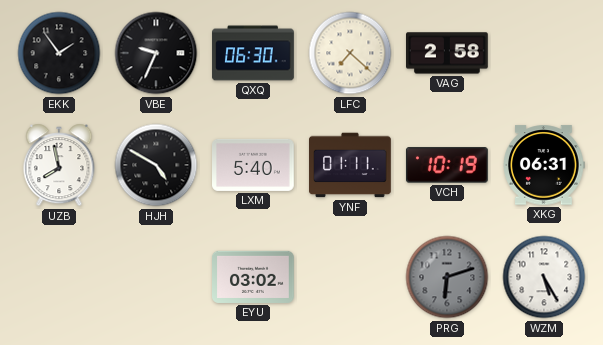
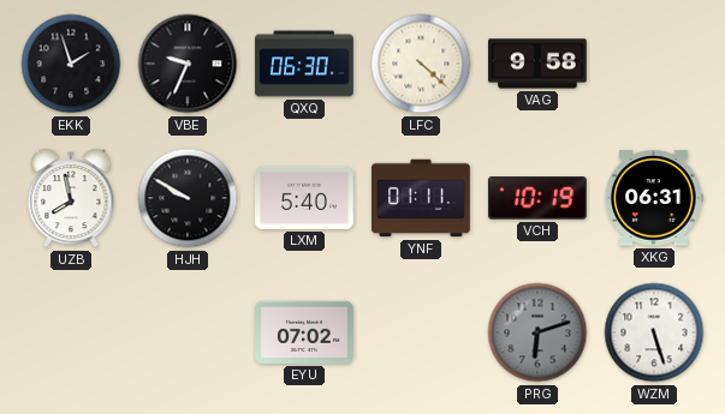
EKK: 1:54 -> 1:57
LFC: 7:22 -> 4:22
VAG: 2:58 -> 9:58
HJH: 4:50 -> 9:50
EYU: 03:02 -> 07:02
WZM: 5:25 -> 5:27
